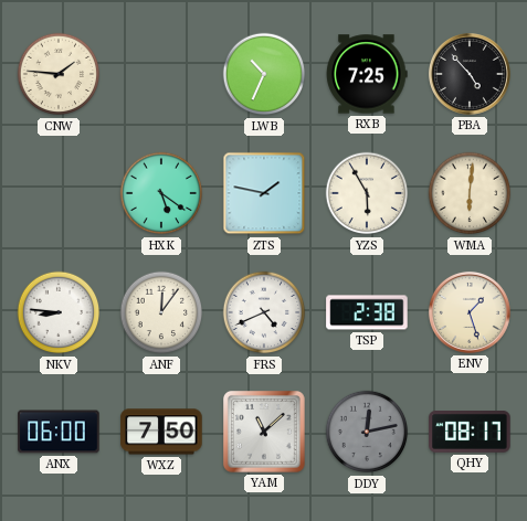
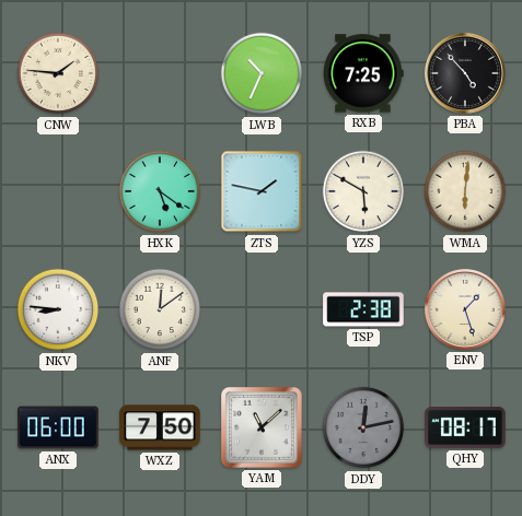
YZS: 5:55 -> 5:50
ANF: 12:06 -> 12:09
FRS: 4:41 -> none
